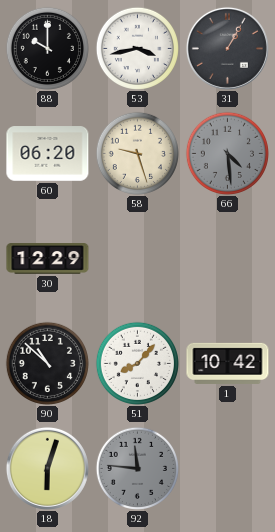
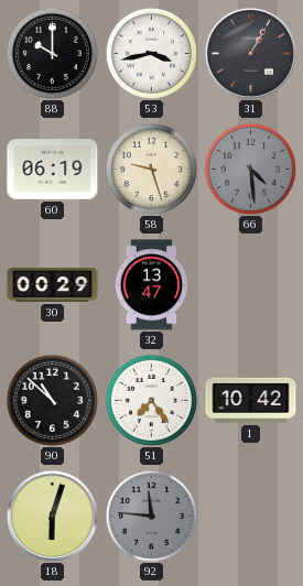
60: 06:20 -> 06:19
30: 12:29 -> 00:29
32: none -> 13:47
51: 8:07 -> 7:24
